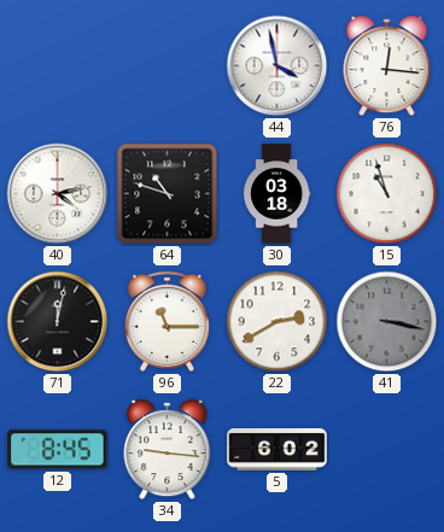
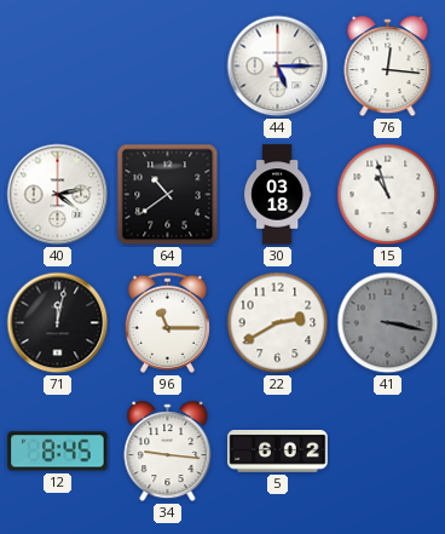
44: 3:58 -> 5:15
64: 10:48 -> 10:39
